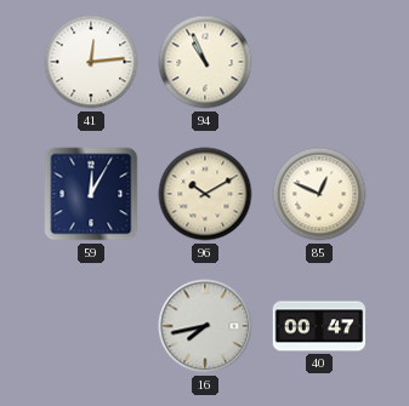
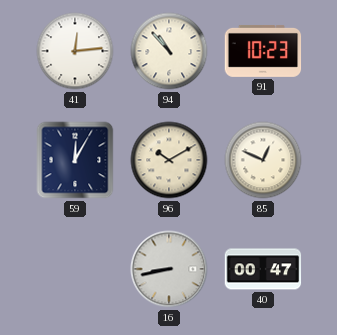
94: 10:56 -> 10:53
91: none -> 10:23
16: 7:43 -> 8:43
